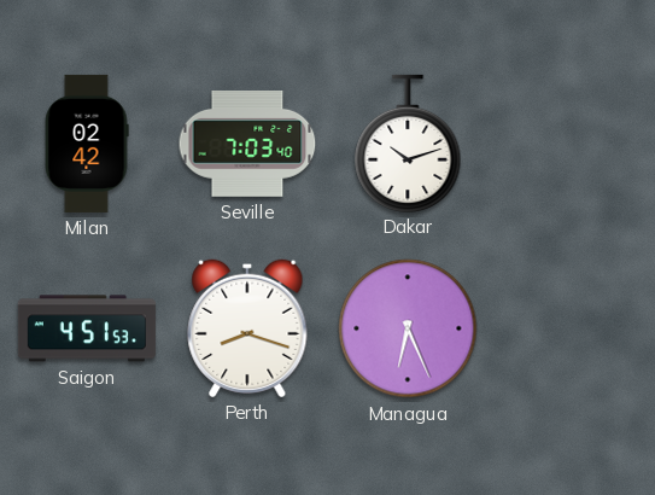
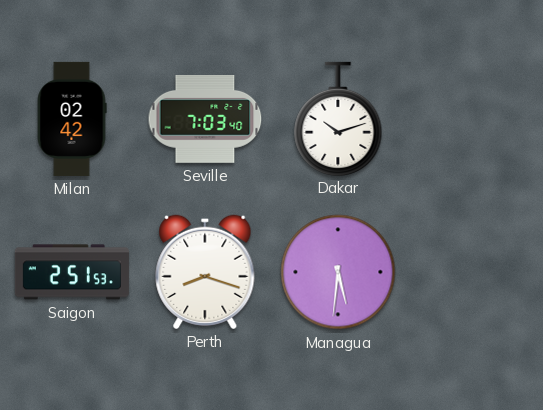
Saigon: 4:51 -> 2:51
Managua: 6:26 -> 5:31
